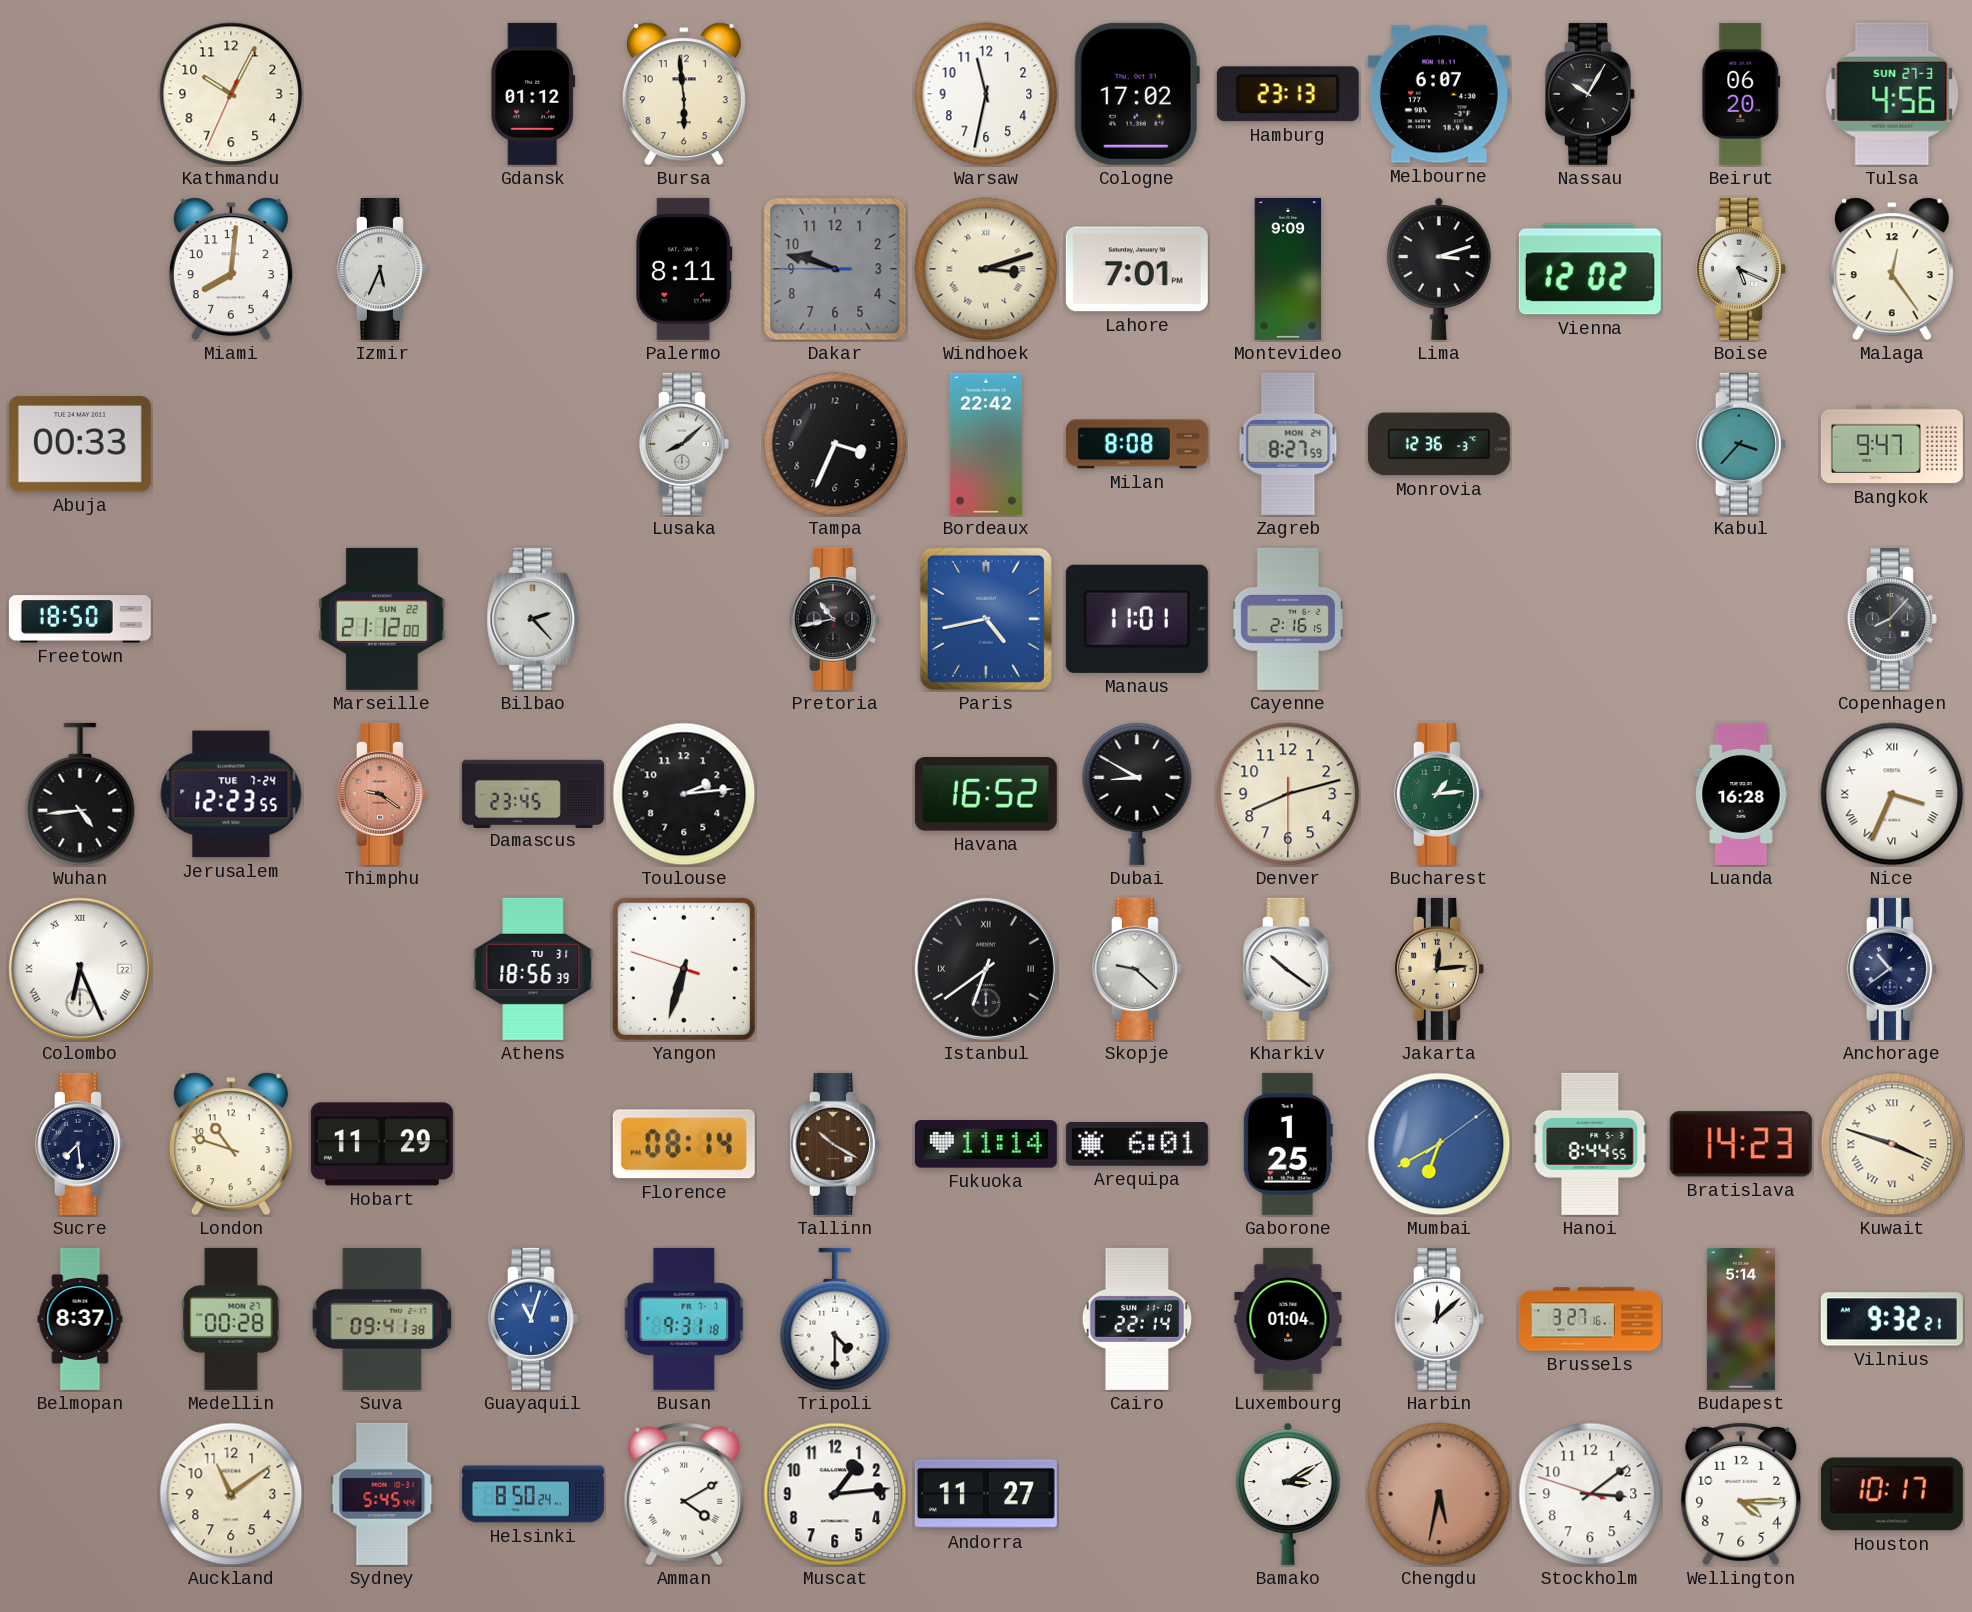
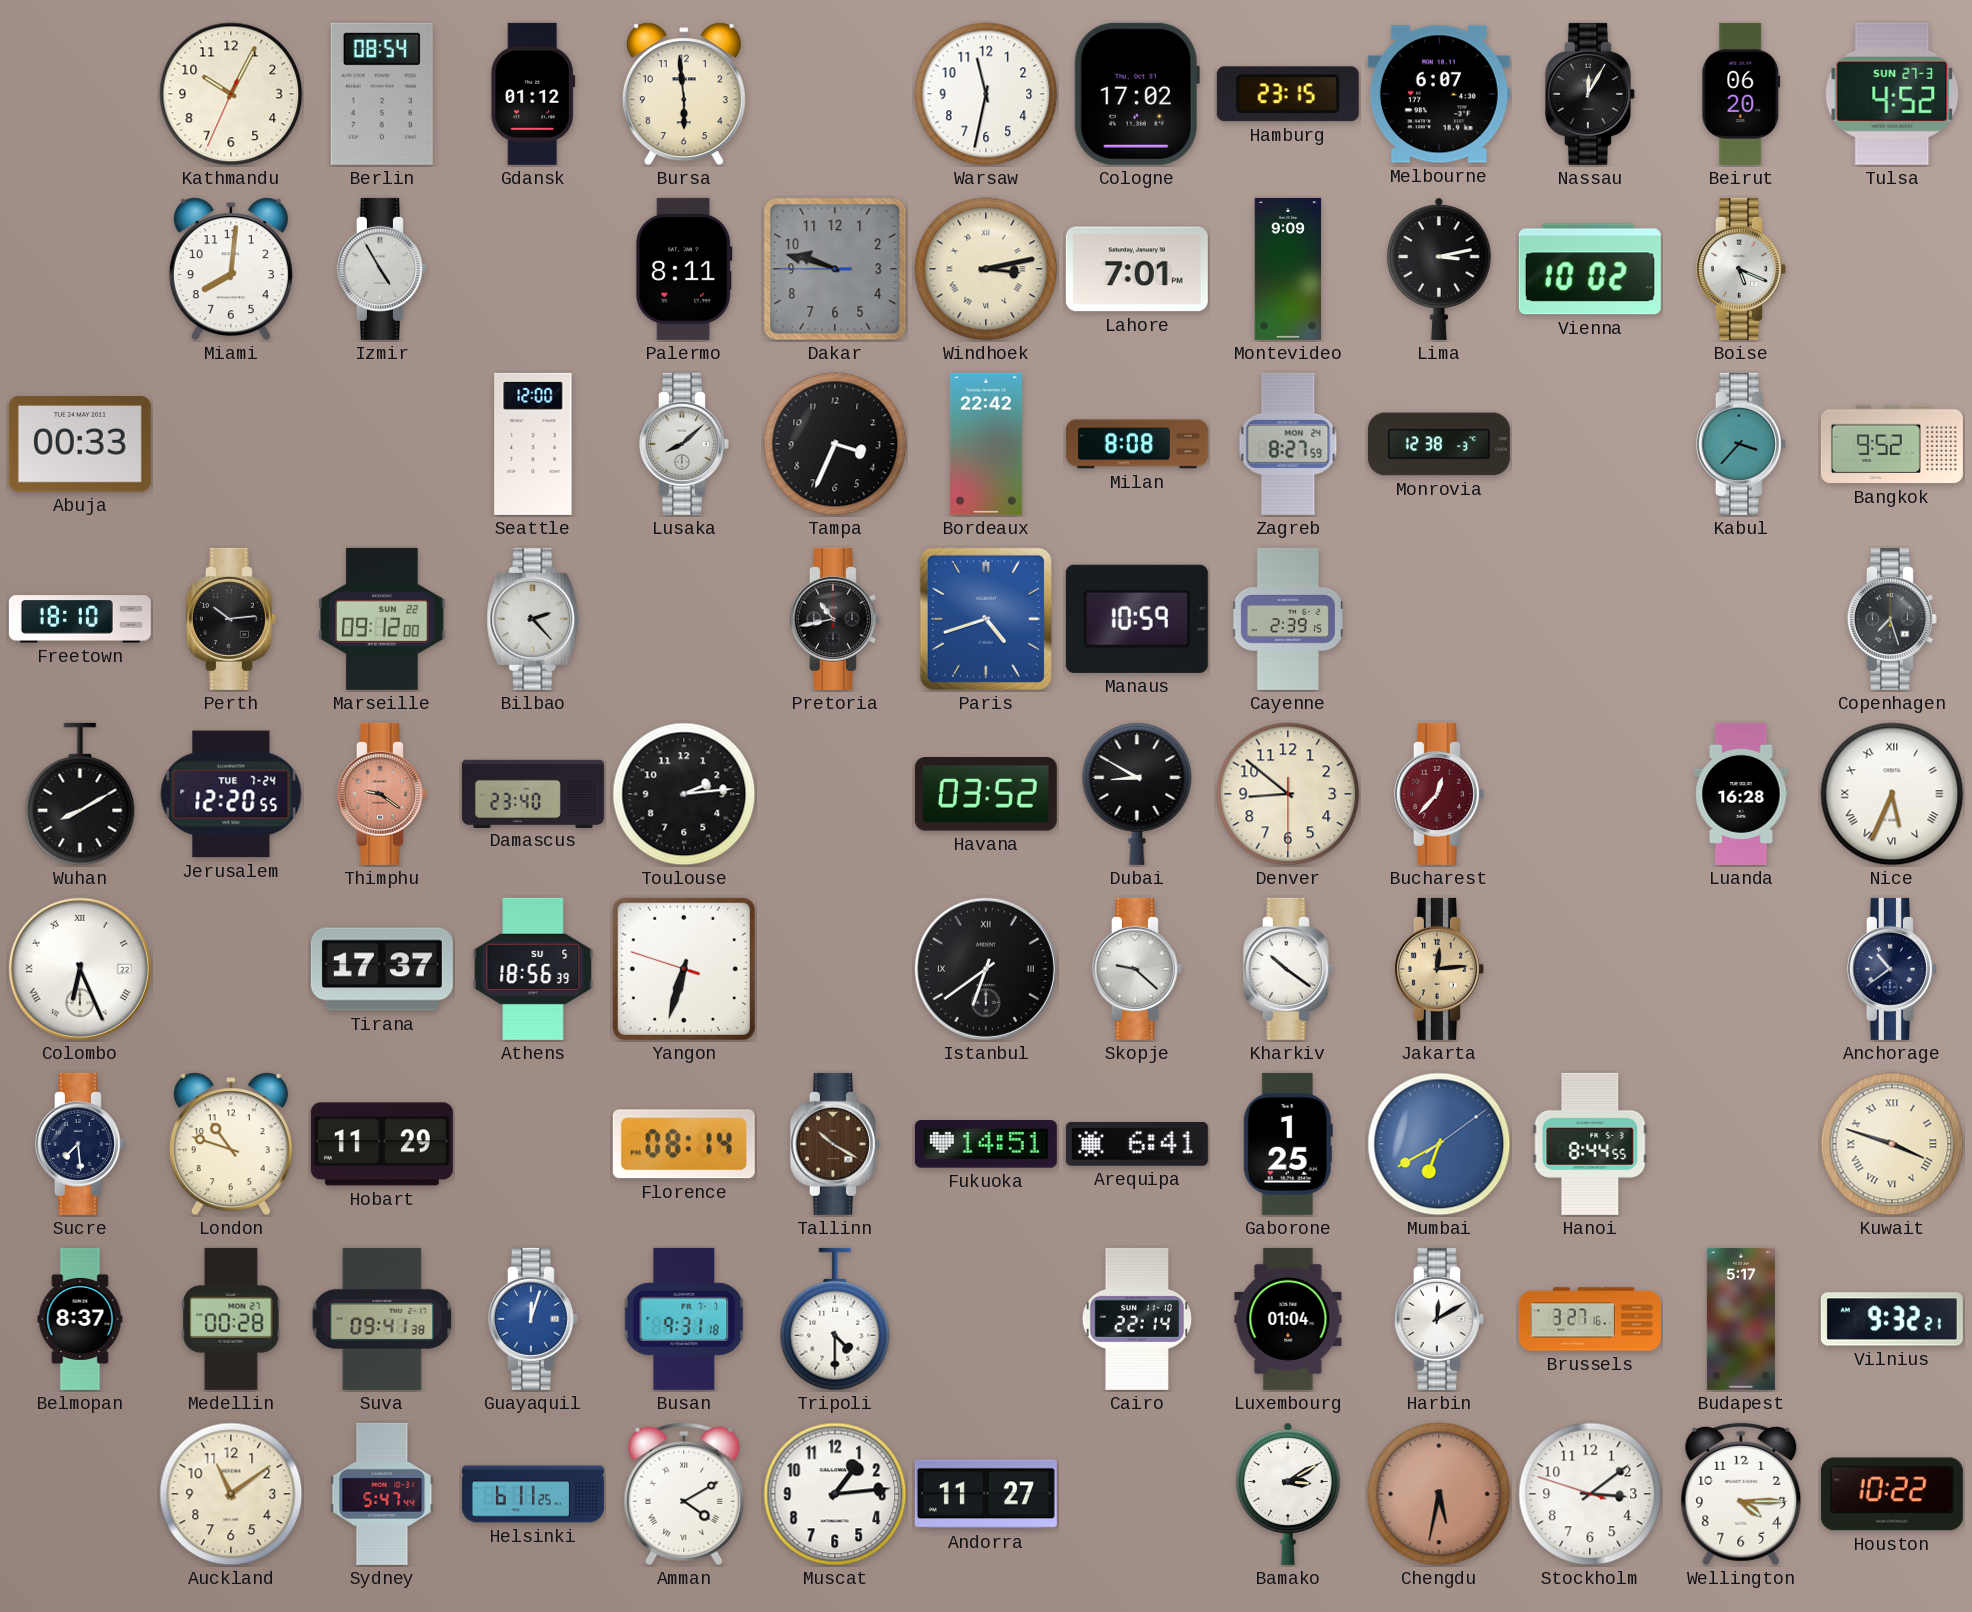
Berlin: none -> 08:54
Hamburg: 23:13 -> 23:15
Nassau: 10:05 -> 12:05
Tulsa: 4:56 -> 4:52
Izmir: 5:34 -> 4:55
Windhoek: 3:12 -> 3:13
Lima: 3:12 -> 3:13
Vienna: 12:02 -> 10:02
Malaga: 12:24 -> none
Seattle: none -> 12:00
Monrovia: 12:36 -> 12:38
Bangkok: 9:47 -> 9:52
Freetown: 18:50 -> 18:10
Perth: none -> 10:14
Marseille: 21:12 -> 09:12
Paris: 4:43 -> 4:42
Manaus: 11:01 -> 10:59
Cayenne: 2:16 -> 2:39
Copenhagen: 8:07 -> 7:27
Wuhan: 4:44 -> 8:10
Jerusalem: 12:23 -> 12:20
Damascus: 23:45 -> 23:40
Havana: 16:52 -> 03:52
Denver: 8:12 -> 8:51
Bucharest: 1:14 -> 12:37
Bucharest dial: green -> burgundy
Nice: 3:34 -> 5:34
Tirana: none -> 17:37
Athens date: TU 31 -> SU 5
Fukuoka: 11:14 -> 14:51
Arequipa: 6:01 -> 6:41
Bratislava: 14:23 -> none
Guayaquil: 11:03 -> 12:03
Harbin: 12:08 -> 12:10
Budapest: 5:14 -> 5:17
Sydney: 5:45 -> 5:47
Helsinki: 8:50 -> 6:11
Houston: 10:17 -> 10:22
